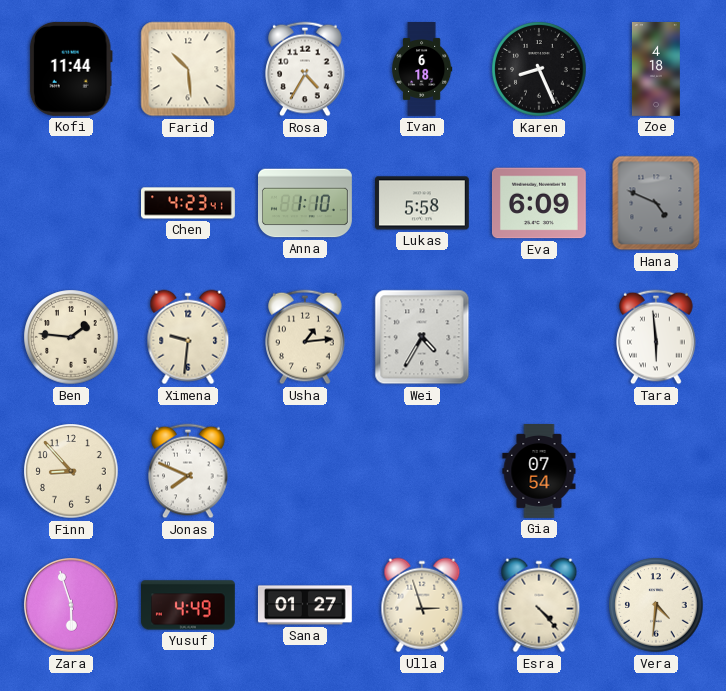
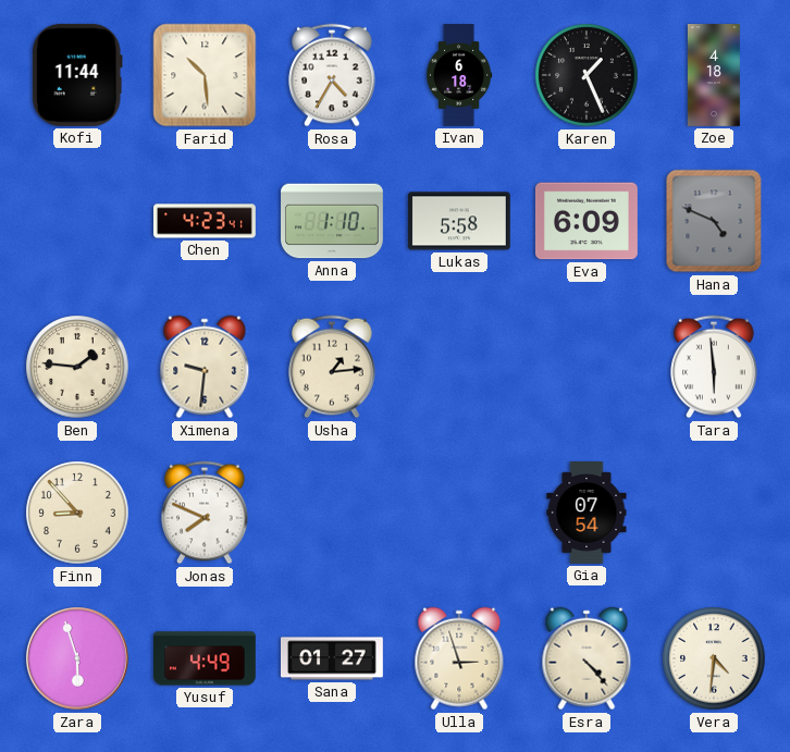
Karen: 8:26 -> 1:26
Wei: 4:35 -> none
